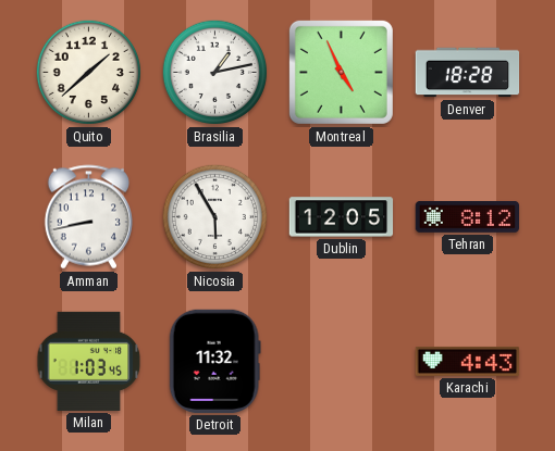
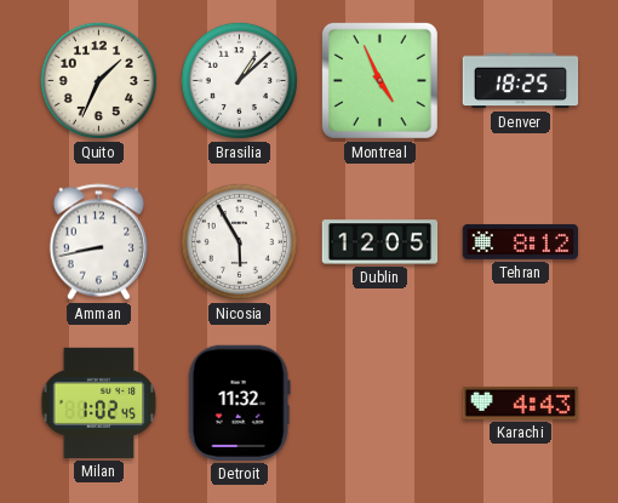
Quito: 1:38 -> 1:34
Brasilia: 1:13 -> 1:08
Denver: 18:28 -> 18:25
Milan: 1:03 -> 1:02
